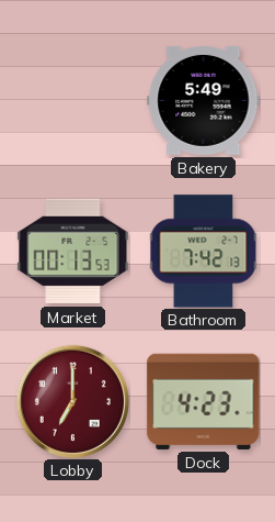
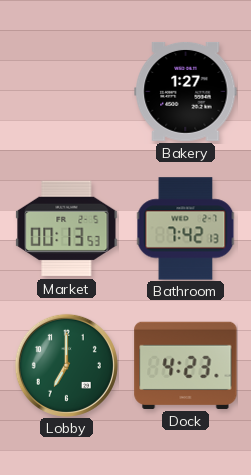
Bakery: 5:49 -> 1:27
Lobby dial: burgundy -> green
